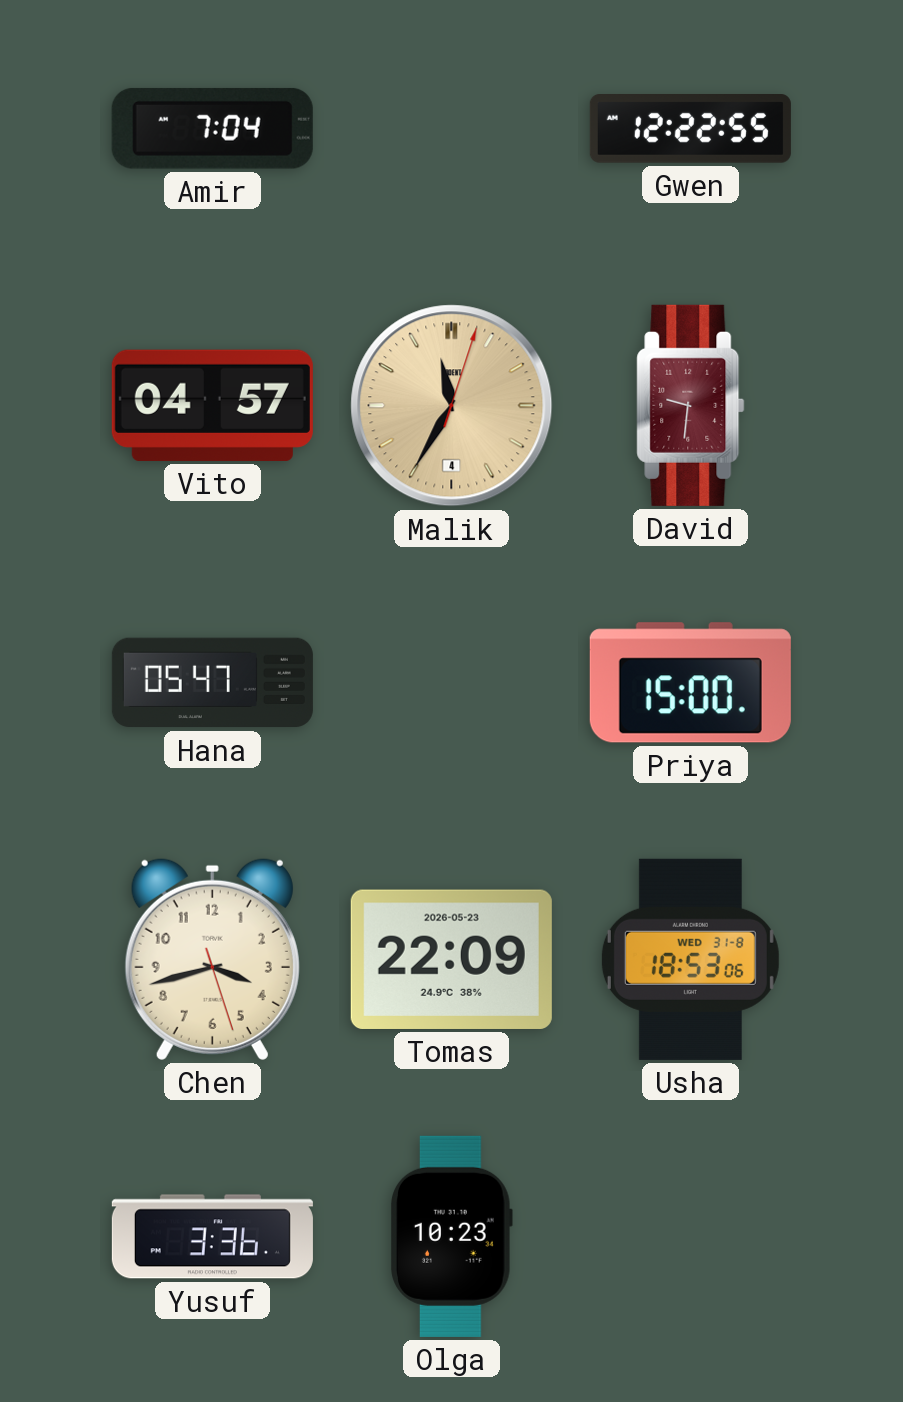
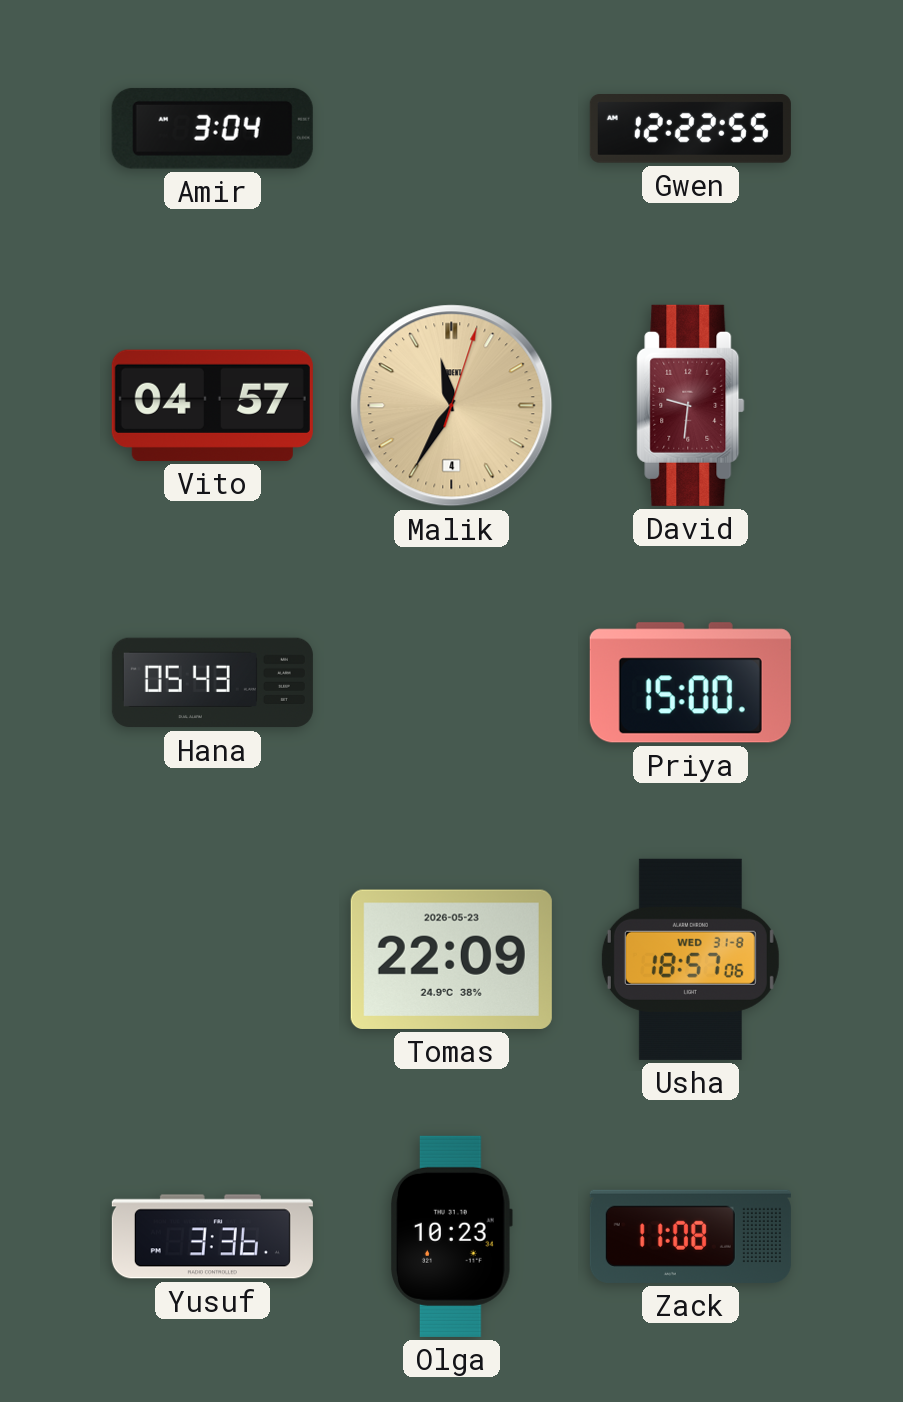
Amir: 7:04 -> 3:04
Hana: 05:47 -> 05:43
Chen: 3:42 -> none
Usha: 18:53 -> 18:57
Zack: none -> 11:08
